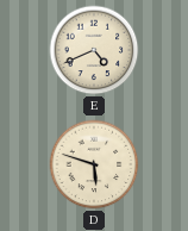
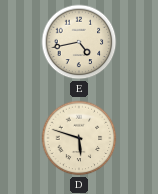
E: 4:41 -> 4:43
